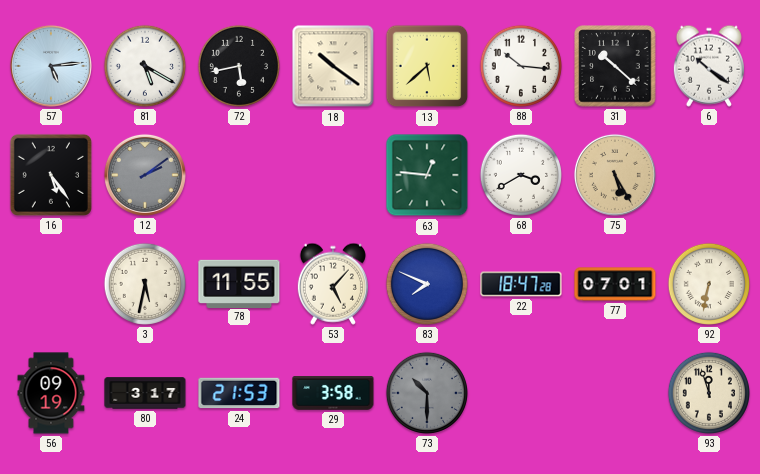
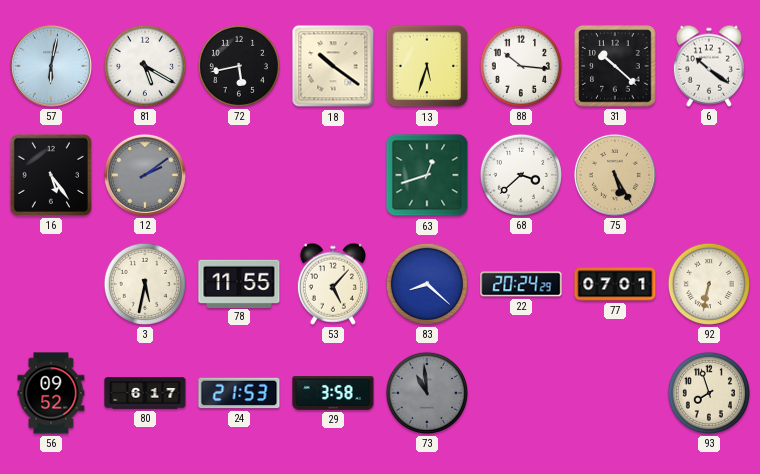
57: 5:14 -> 6:02
13: 5:38 -> 5:33
63: 12:46 -> 12:42
68: 3:40 -> 3:38
83: 7:49 -> 8:22
22: 18:47 -> 20:24
56: 09:19 -> 09:52
80: 3:17 -> 6:17
73: 10:30 -> 10:59
93: 11:57 -> 7:57
